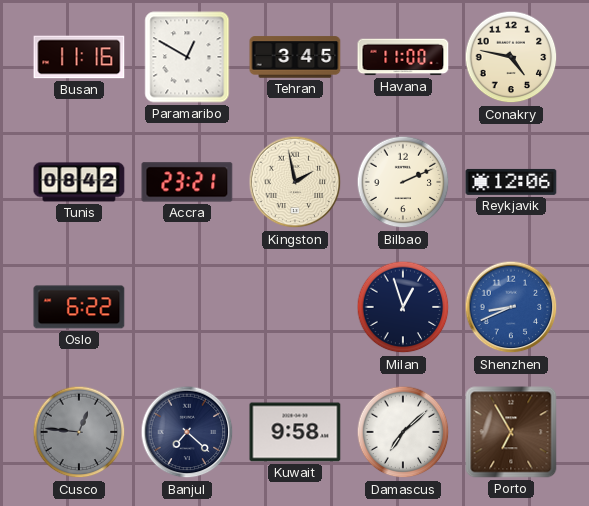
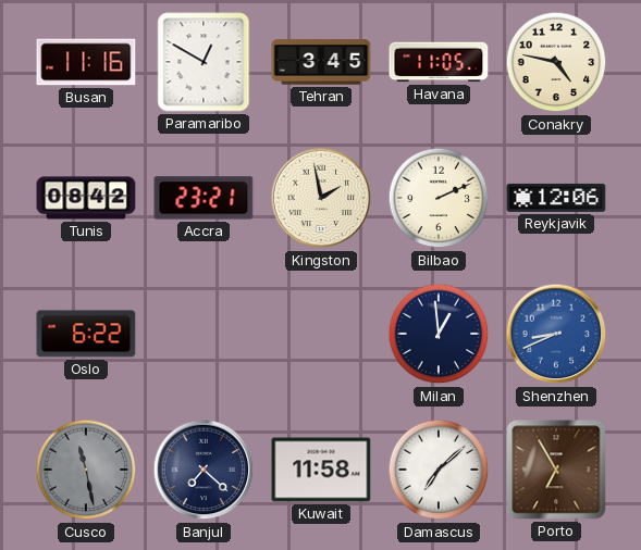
Havana: 11:00 -> 11:05
Milan: 12:57 -> 12:59
Cusco: 12:46 -> 11:28
Kuwait: 9:58 -> 11:58
